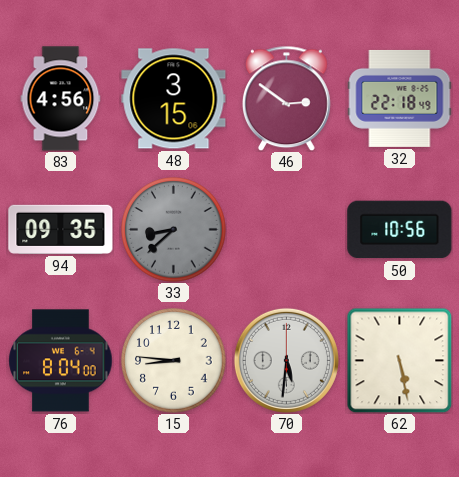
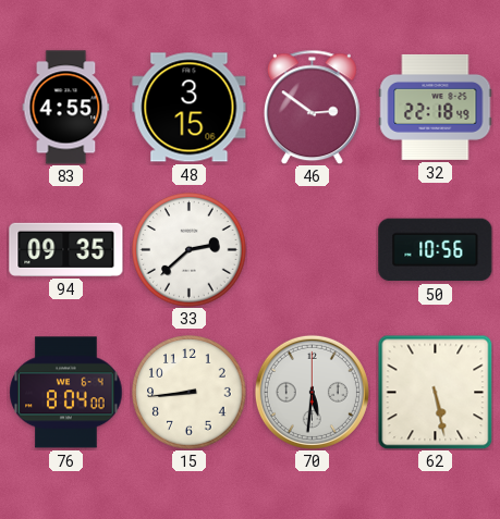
83: 4:56 -> 4:55
33: 8:38 -> 2:38
33 dial: grey -> white
15: 8:46 -> 8:44
